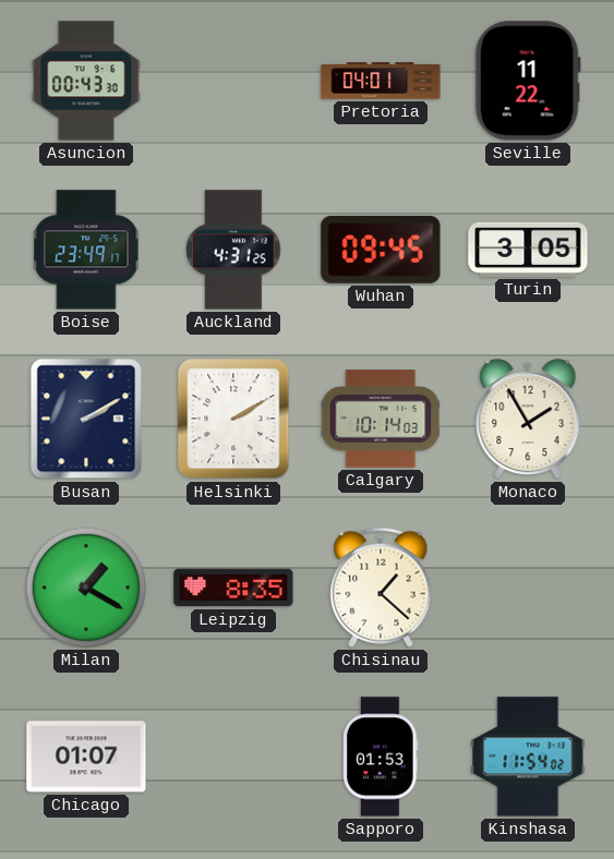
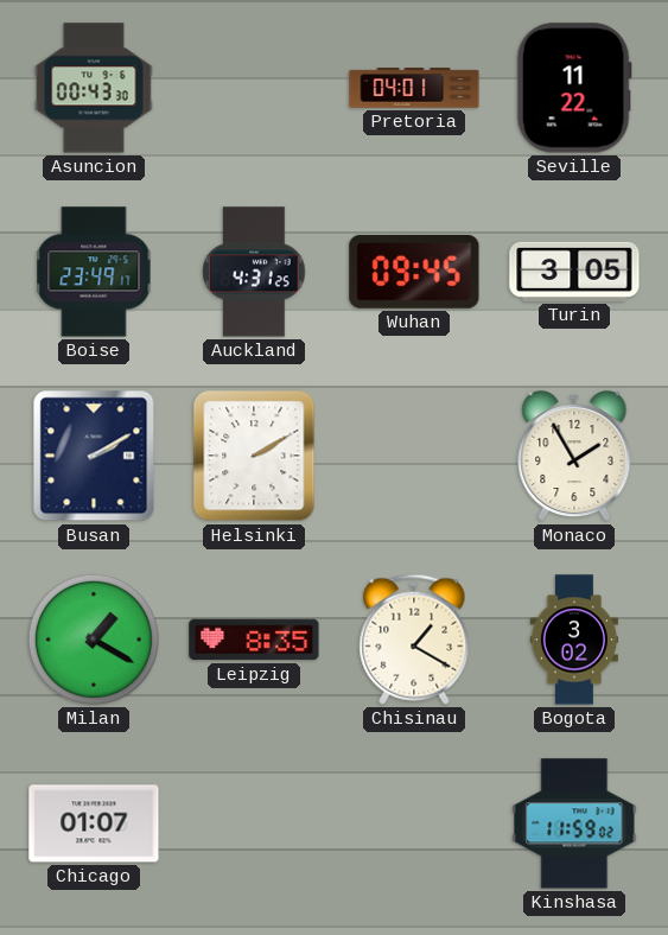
Calgary: 10:14 -> none
Chisinau: 1:22 -> 1:20
Bogota: none -> 3:02
Sapporo: 01:53 -> none
Kinshasa: 11:54 -> 11:59
